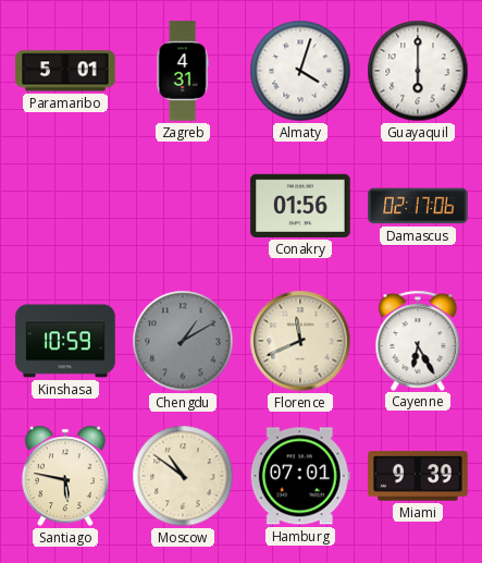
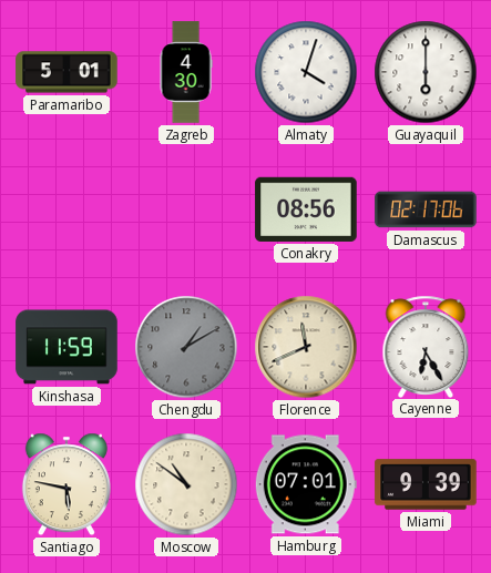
Zagreb: 4:31 -> 4:30
Conakry: 01:56 -> 08:56
Kinshasa: 10:59 -> 11:59
